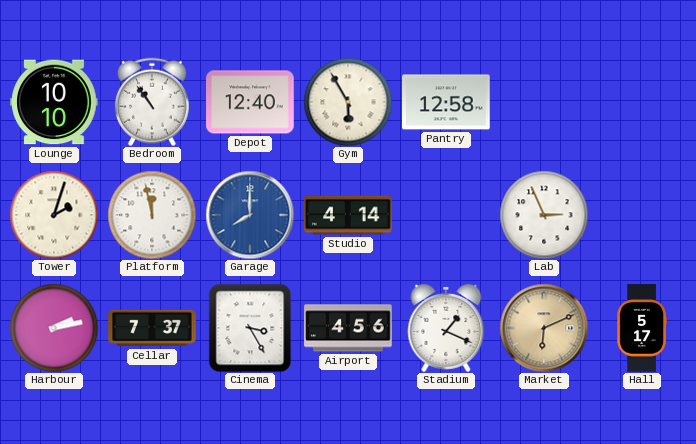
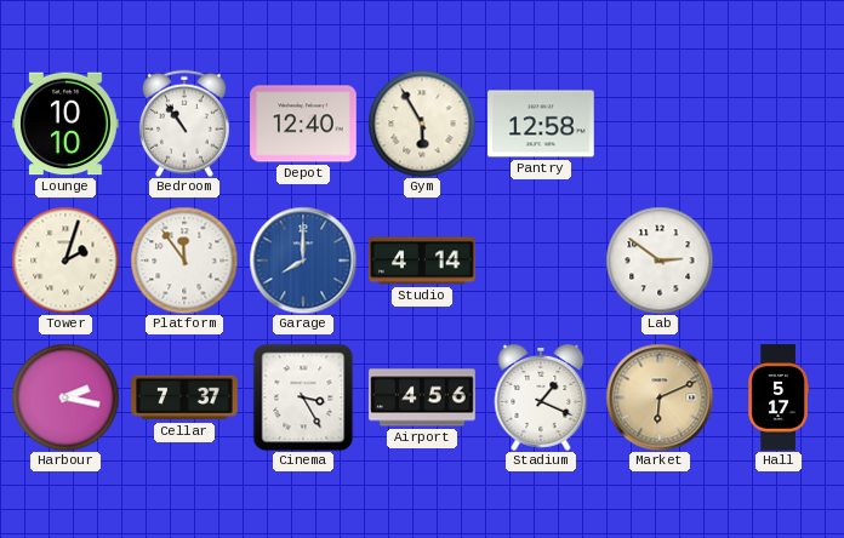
Platform: 11:58 -> 11:54
Lab: 2:56 -> 2:51
Harbour: 2:13 -> 2:17
